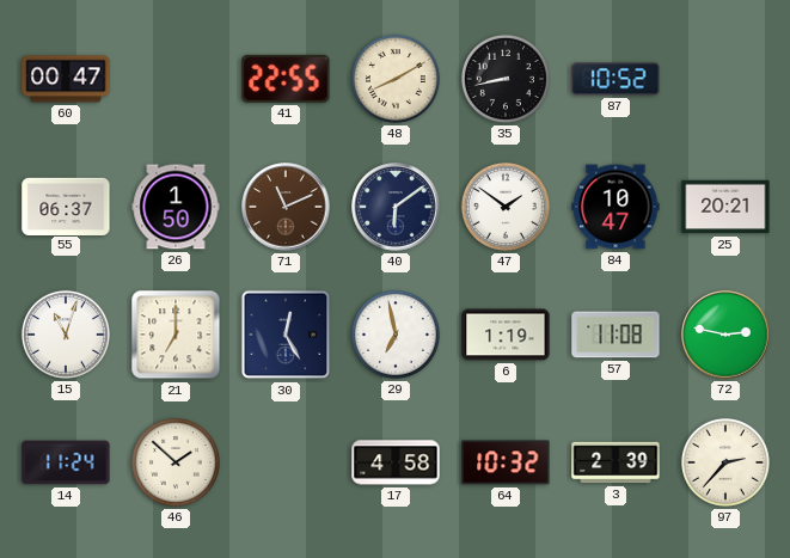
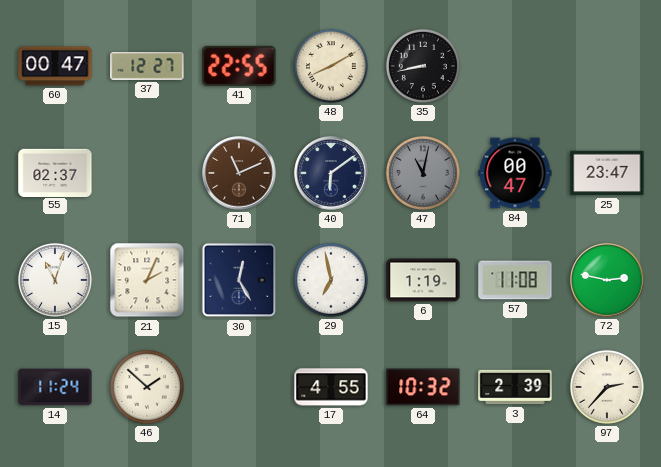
37: none -> 12:27
87: 10:52 -> none
55: 06:37 -> 02:37
26: 1:50 -> none
47: 1:51 -> 11:02
47 dial: white -> grey
84: 10:47 -> 00:47
25: 20:21 -> 23:47
21: 7:00 -> 2:04
17: 4:58 -> 4:55
